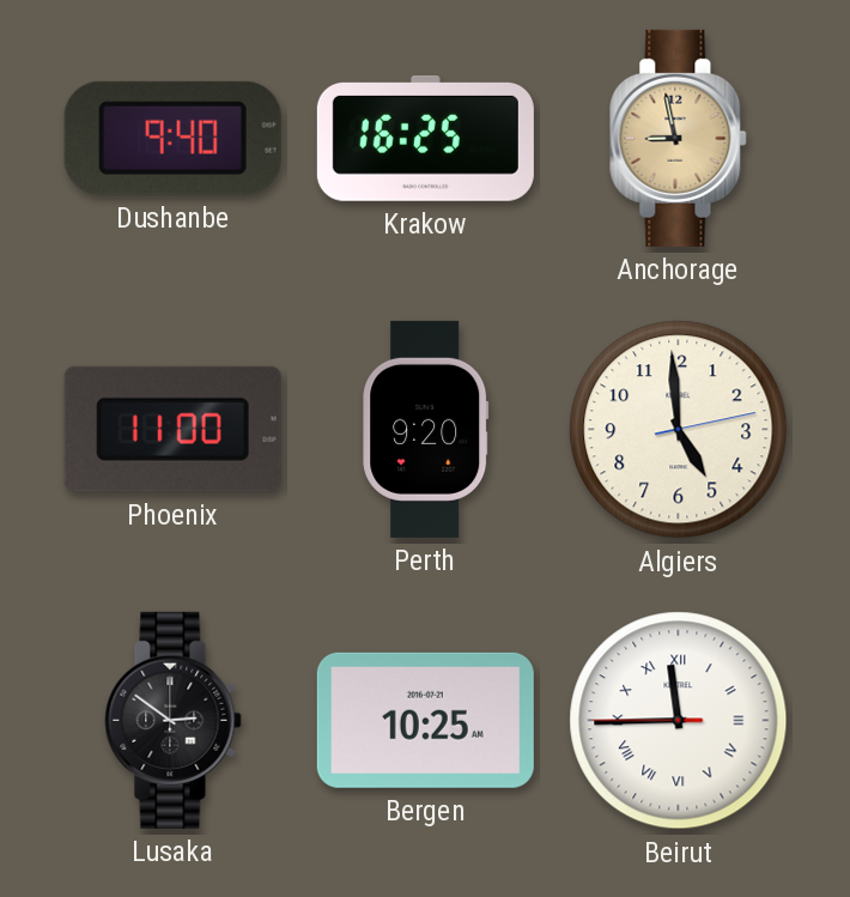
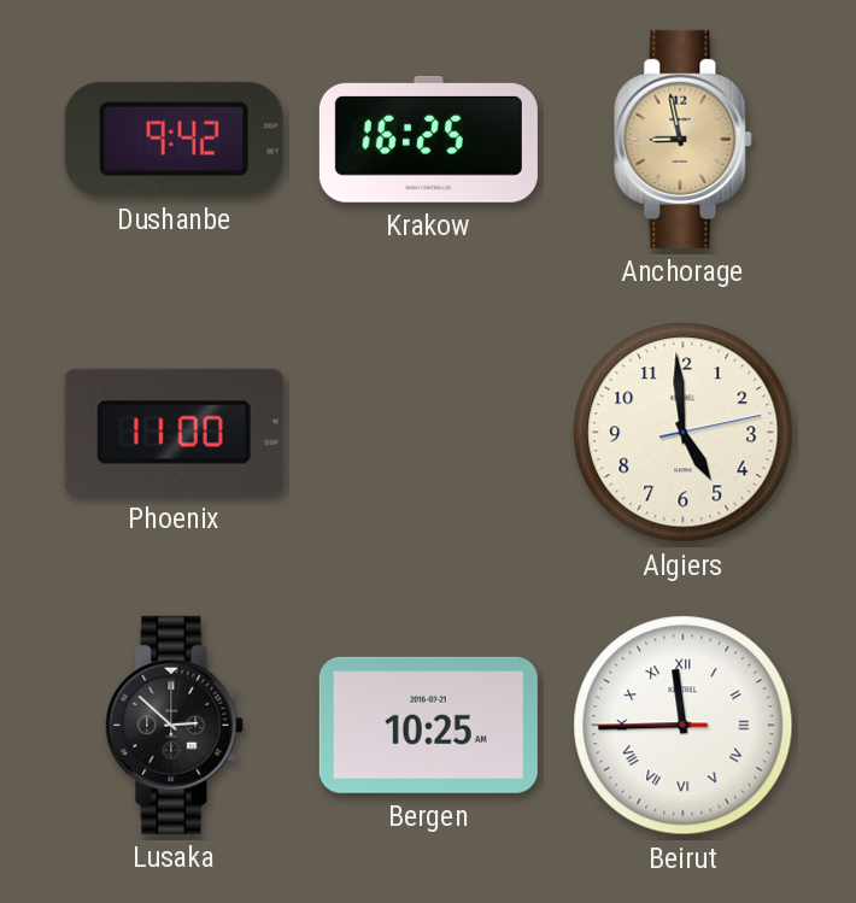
Dushanbe: 9:40 -> 9:42
Perth: 9:20 -> none
Lusaka: 2:51 -> 2:52
